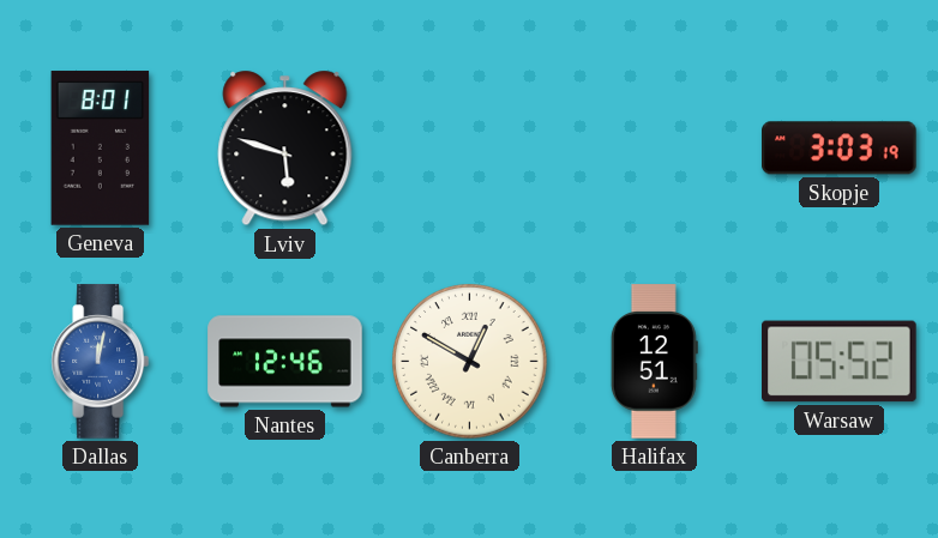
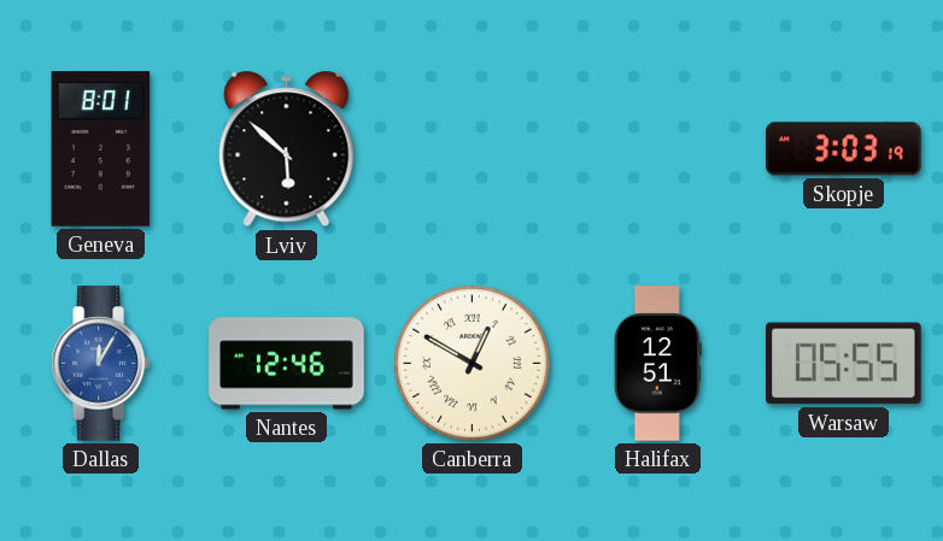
Lviv: 5:48 -> 5:52
Dallas: 12:02 -> 12:05
Warsaw: 05:52 -> 05:55
